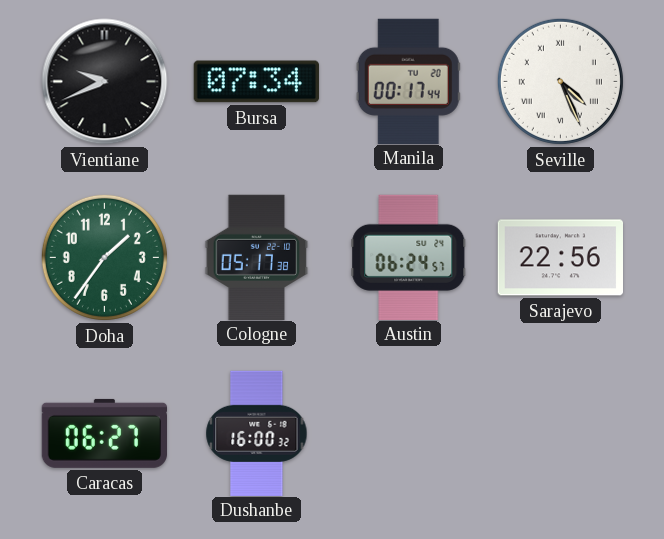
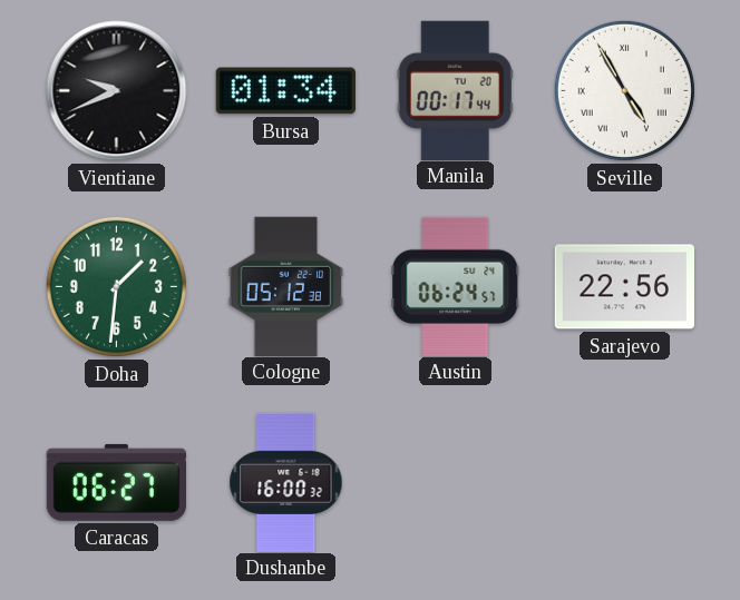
Bursa: 07:34 -> 01:34
Seville: 4:26 -> 4:55
Doha: 1:36 -> 1:31
Cologne: 05:17 -> 05:12
